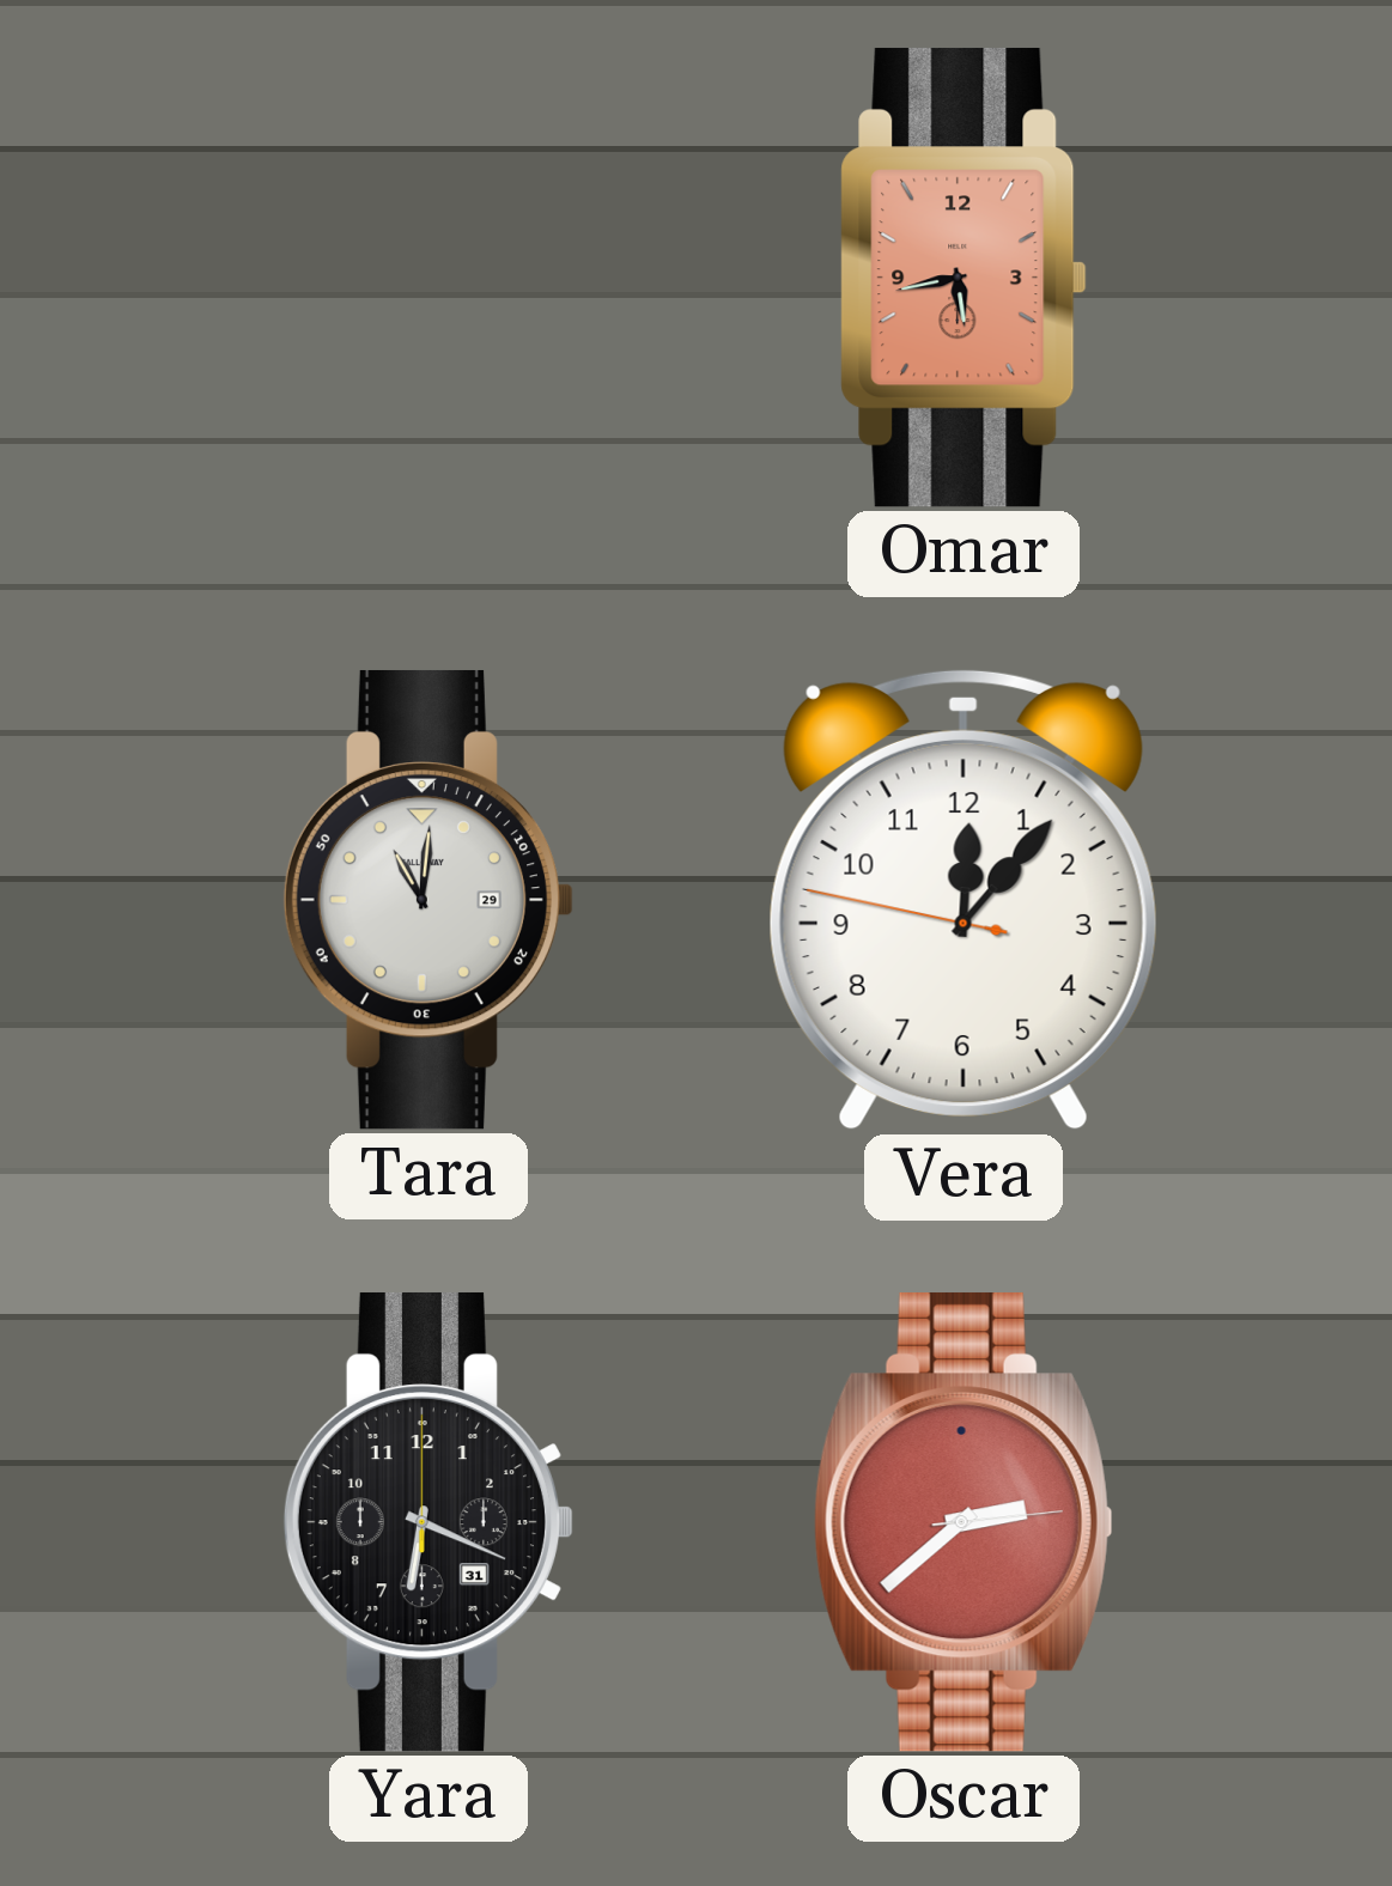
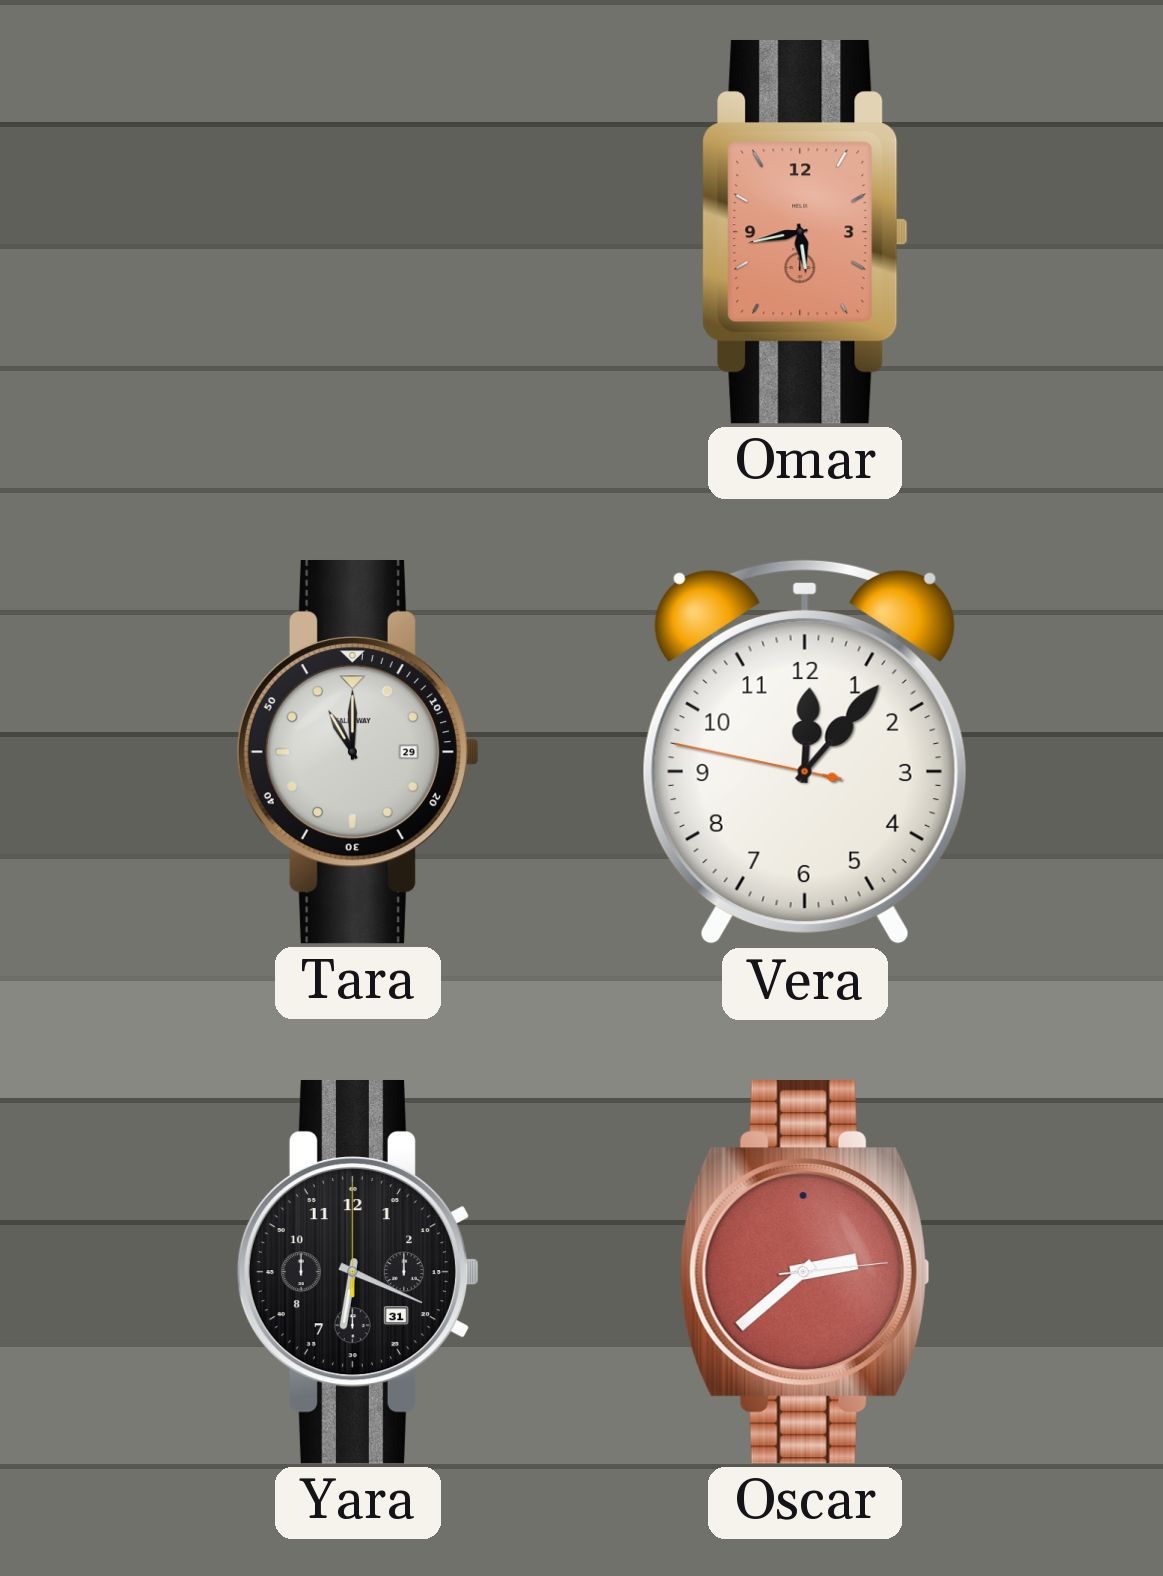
Tara: 11:01 -> 11:00
